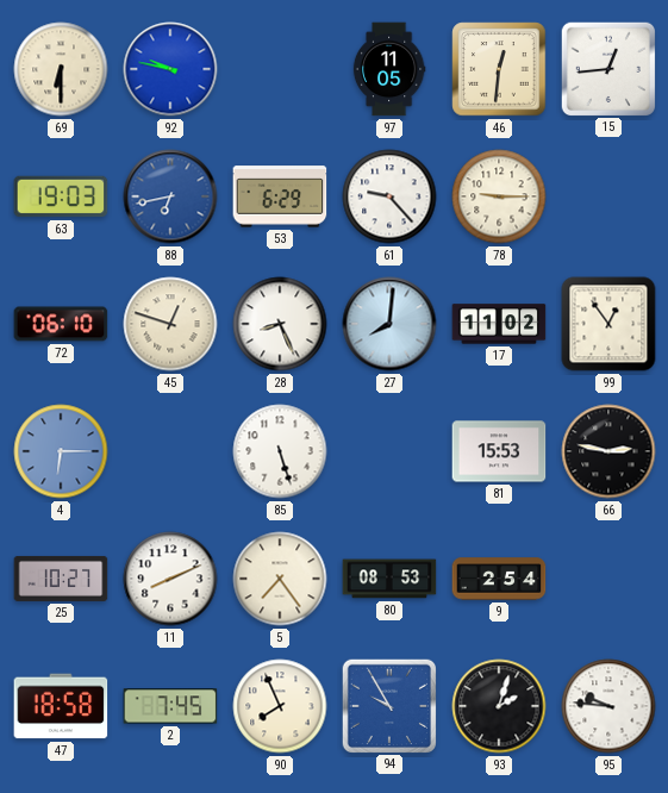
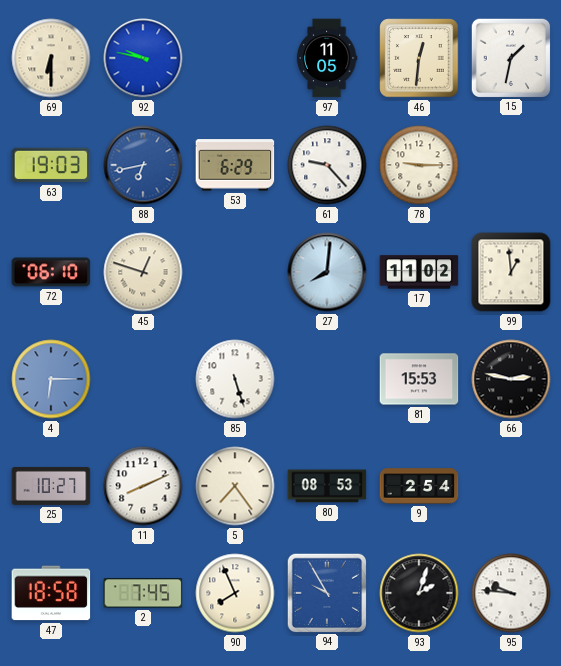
15: 12:44 -> 1:32
28: 8:26 -> none
99: 12:54 -> 12:59
